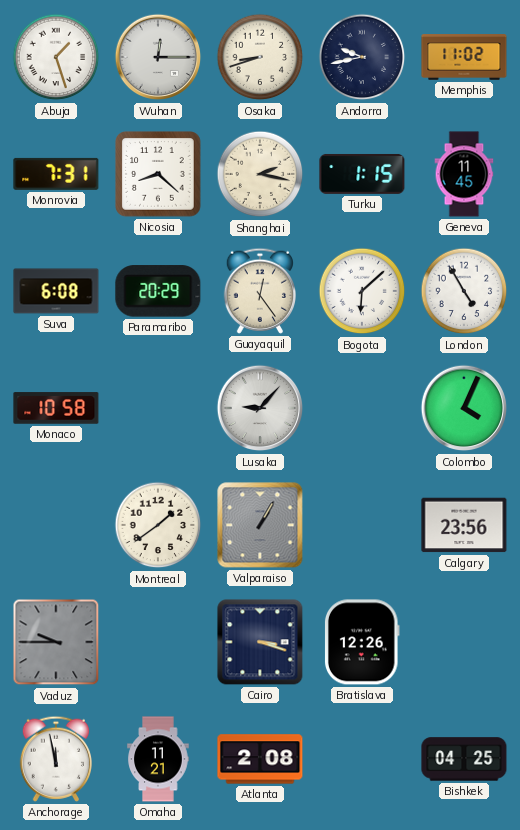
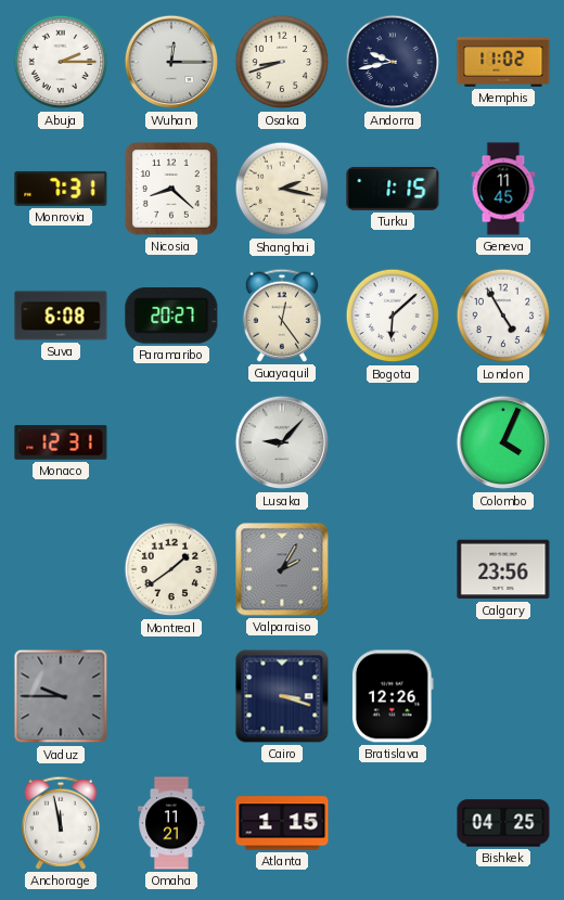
Abuja: 1:27 -> 2:15
Paramaribo: 20:29 -> 20:27
Monaco: 10:58 -> 12:31
Valparaiso: 1:05 -> 2:05
Atlanta: 2:08 -> 1:15
